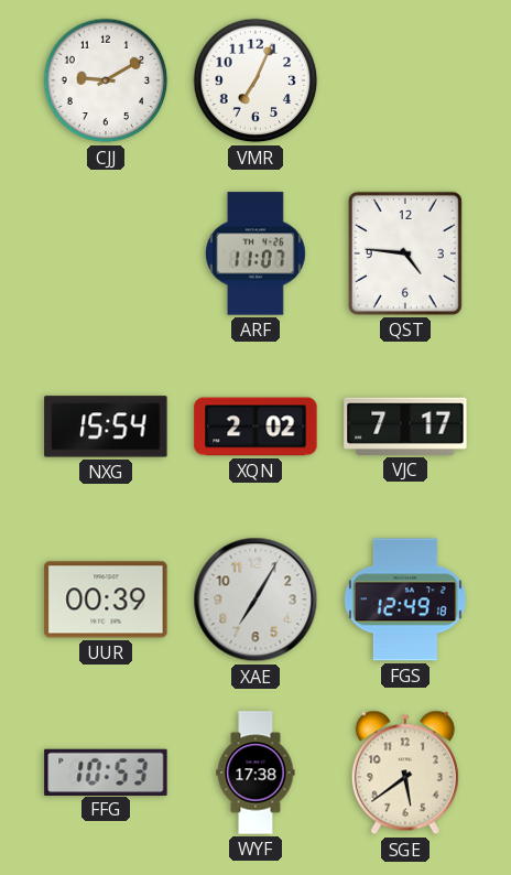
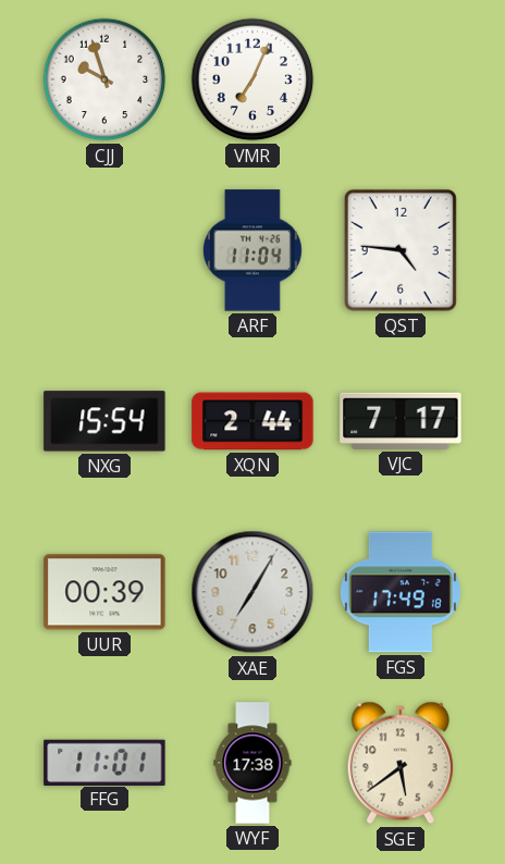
CJJ: 9:10 -> 9:57
ARF: 11:07 -> 11:04
XQN: 2:02 -> 2:44
FGS: 12:49 -> 17:49
FFG: 10:53 -> 11:01
